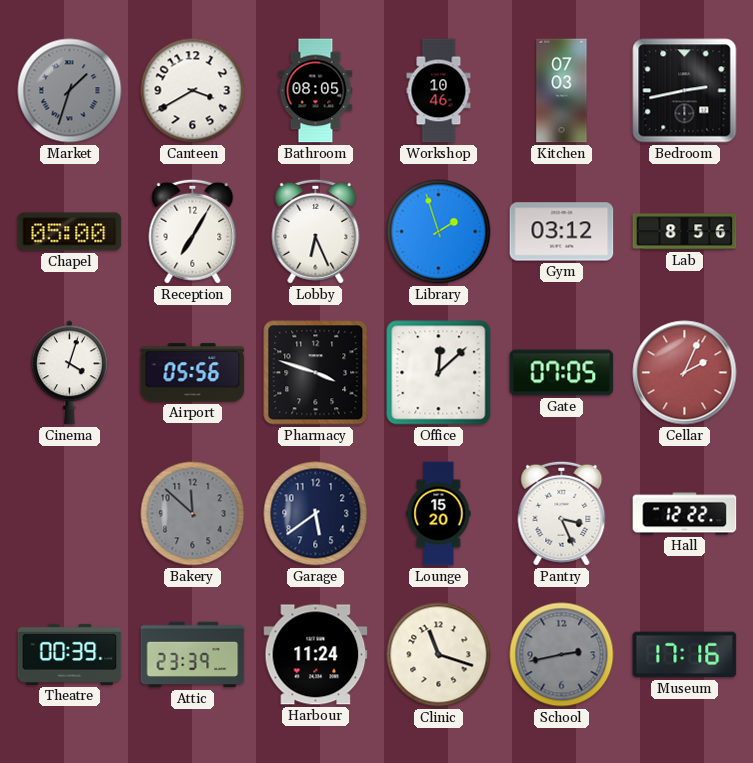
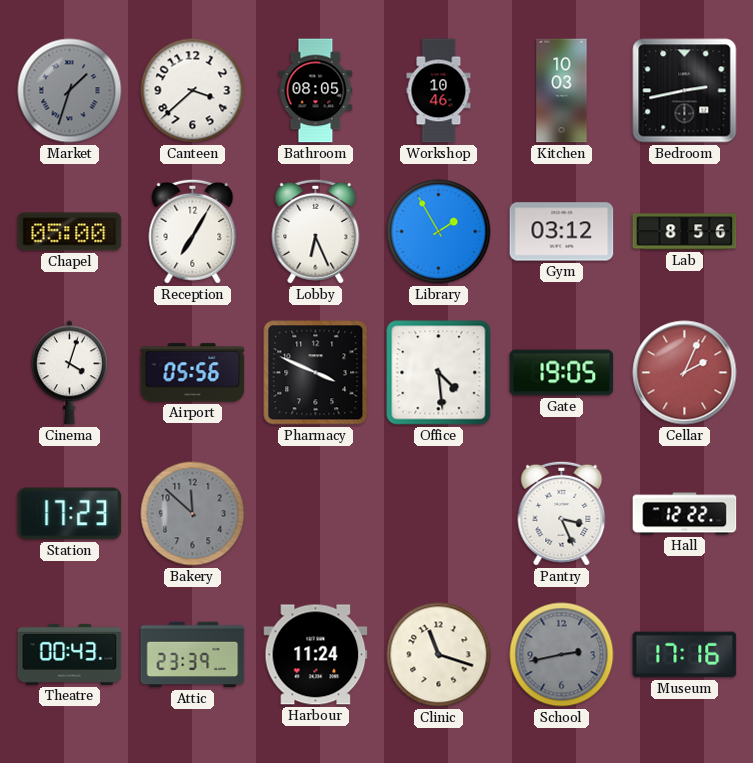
Canteen: 3:40 -> 3:38
Kitchen: 07:03 -> 10:03
Library: 1:57 -> 1:55
Pharmacy: 3:48 -> 3:49
Office: 12:08 -> 4:29
Gate: 07:05 -> 19:05
Station: none -> 17:23
Garage: 5:39 -> none
Lounge: 15:20 -> none
Theatre: 00:39 -> 00:43
